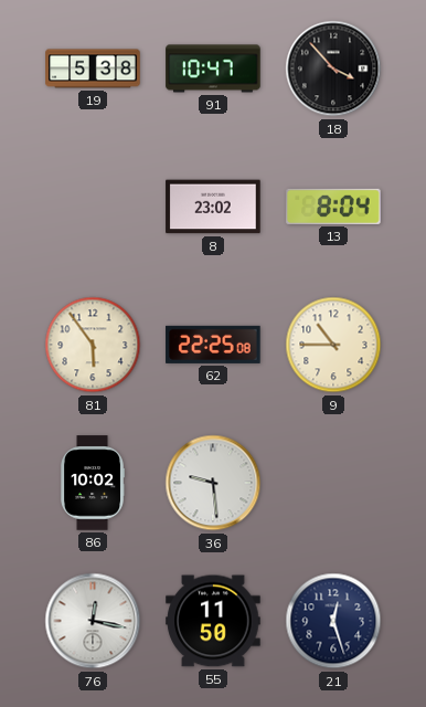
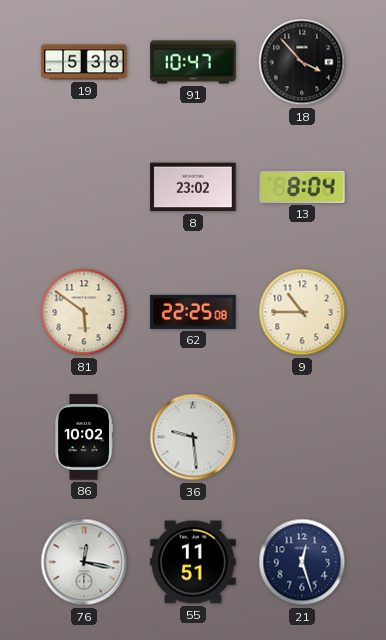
81: 5:54 -> 5:51
55: 11:50 -> 11:51
